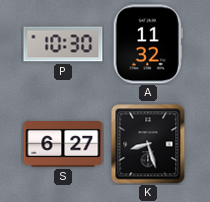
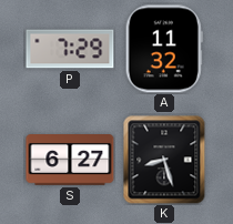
P: 10:30 -> 7:29
